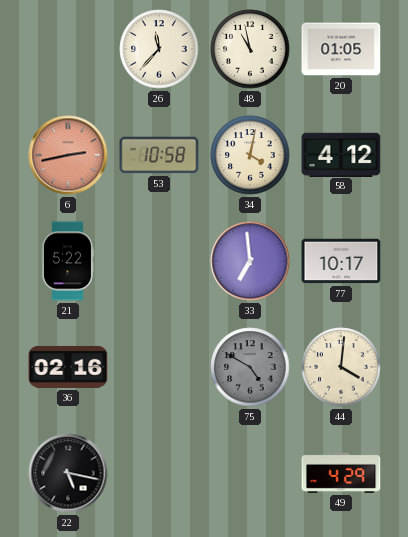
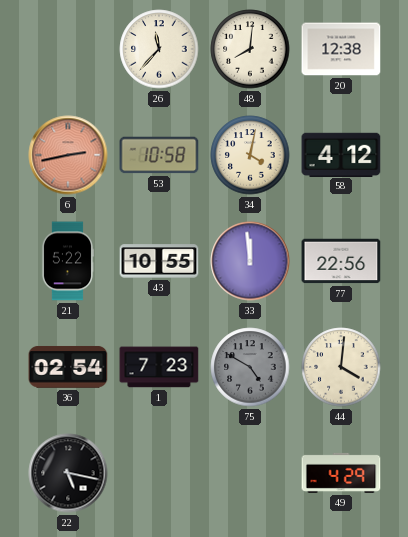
48: 10:58 -> 8:01
20: 01:05 -> 12:38
43: none -> 10:55
33: 6:59 -> 11:59
77: 10:17 -> 22:56
36: 02:16 -> 02:54
1: none -> 7:23
